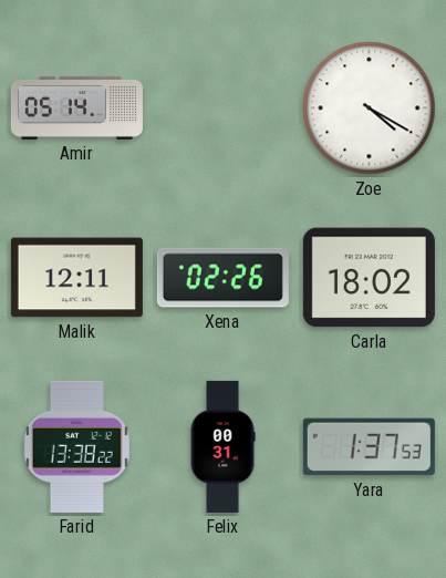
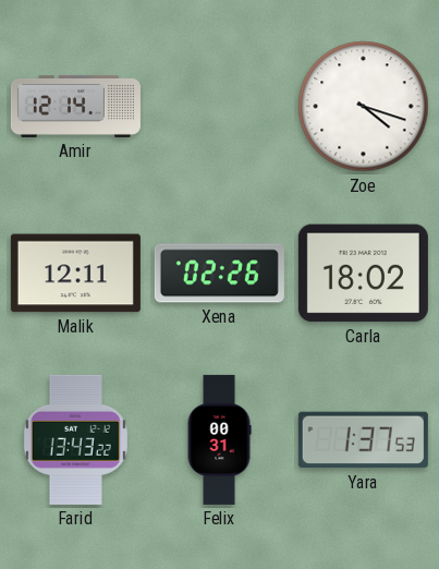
Amir: 05:14 -> 12:14
Zoe: 4:20 -> 4:18
Farid: 13:38 -> 13:43
